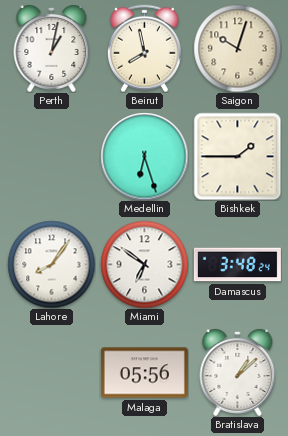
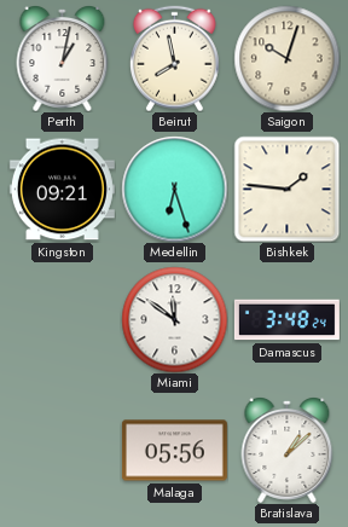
Kingston: none -> 09:21
Bishkek: 1:45 -> 1:46
Lahore: 8:06 -> none
Miami: 6:51 -> 11:51
